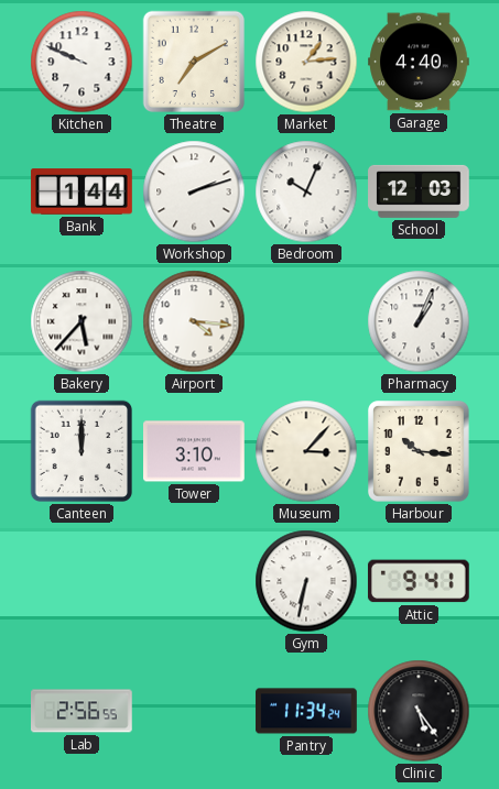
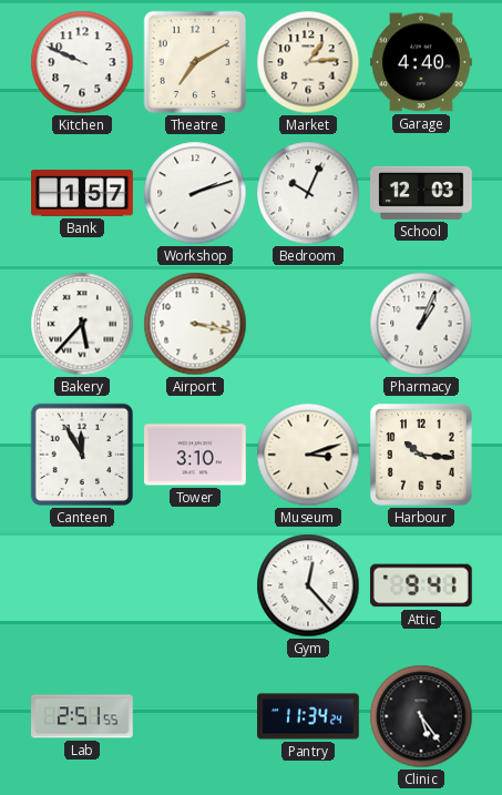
Bank: 1:44 -> 1:57
Airport: 4:16 -> 3:17
Canteen: 12:00 -> 11:55
Museum: 3:07 -> 3:12
Gym: 6:32 -> 12:23
Lab: 2:56 -> 2:51
